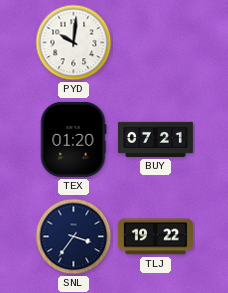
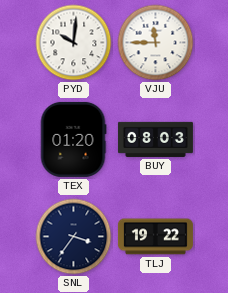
VJU: none -> 11:45
BUY: 07:21 -> 08:03
